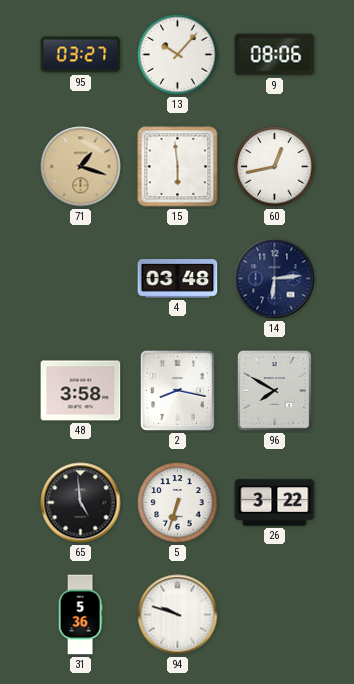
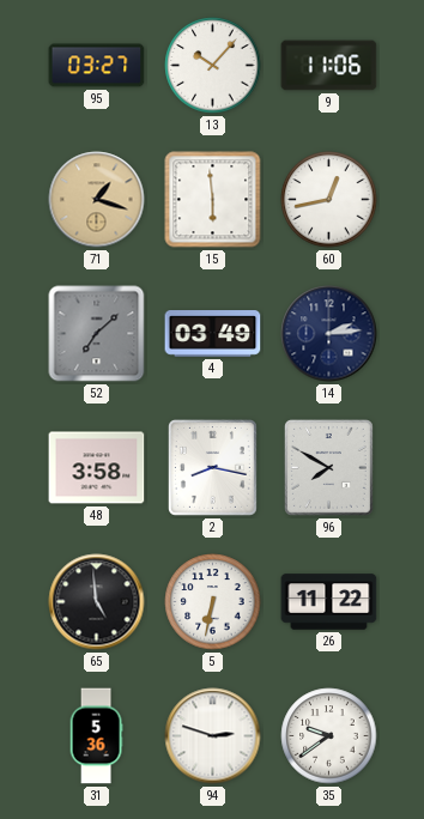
9: 08:06 -> 11:06
52: none -> 7:08
4: 03:48 -> 03:49
14: 6:14 -> 2:14
5: 6:33 -> 6:32
26: 3:22 -> 11:22
94: 9:48 -> 2:48
35: none -> 9:39
